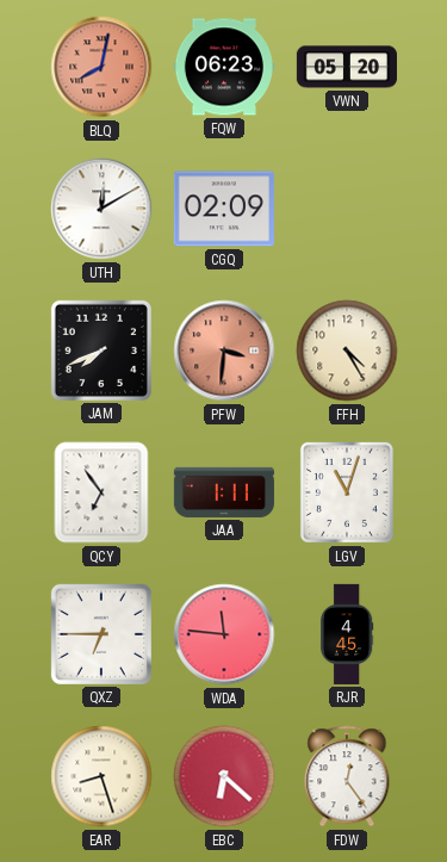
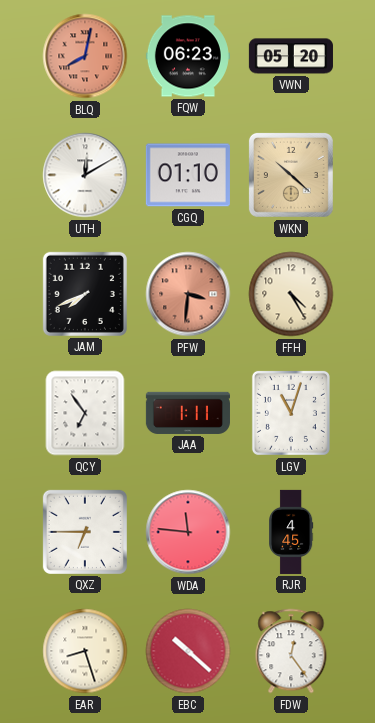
CGQ: 02:09 -> 01:10
WKN: none -> 10:22
EBC: 6:22 -> 10:22
